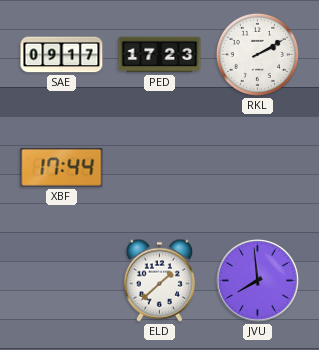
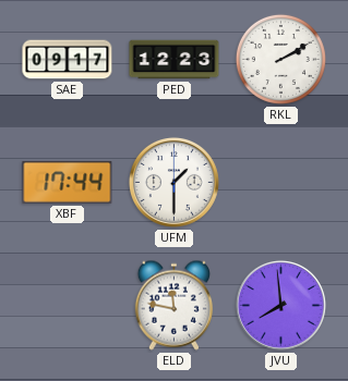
PED: 17:23 -> 12:23
UFM: none -> 1:30
ELD: 1:38 -> 11:47
